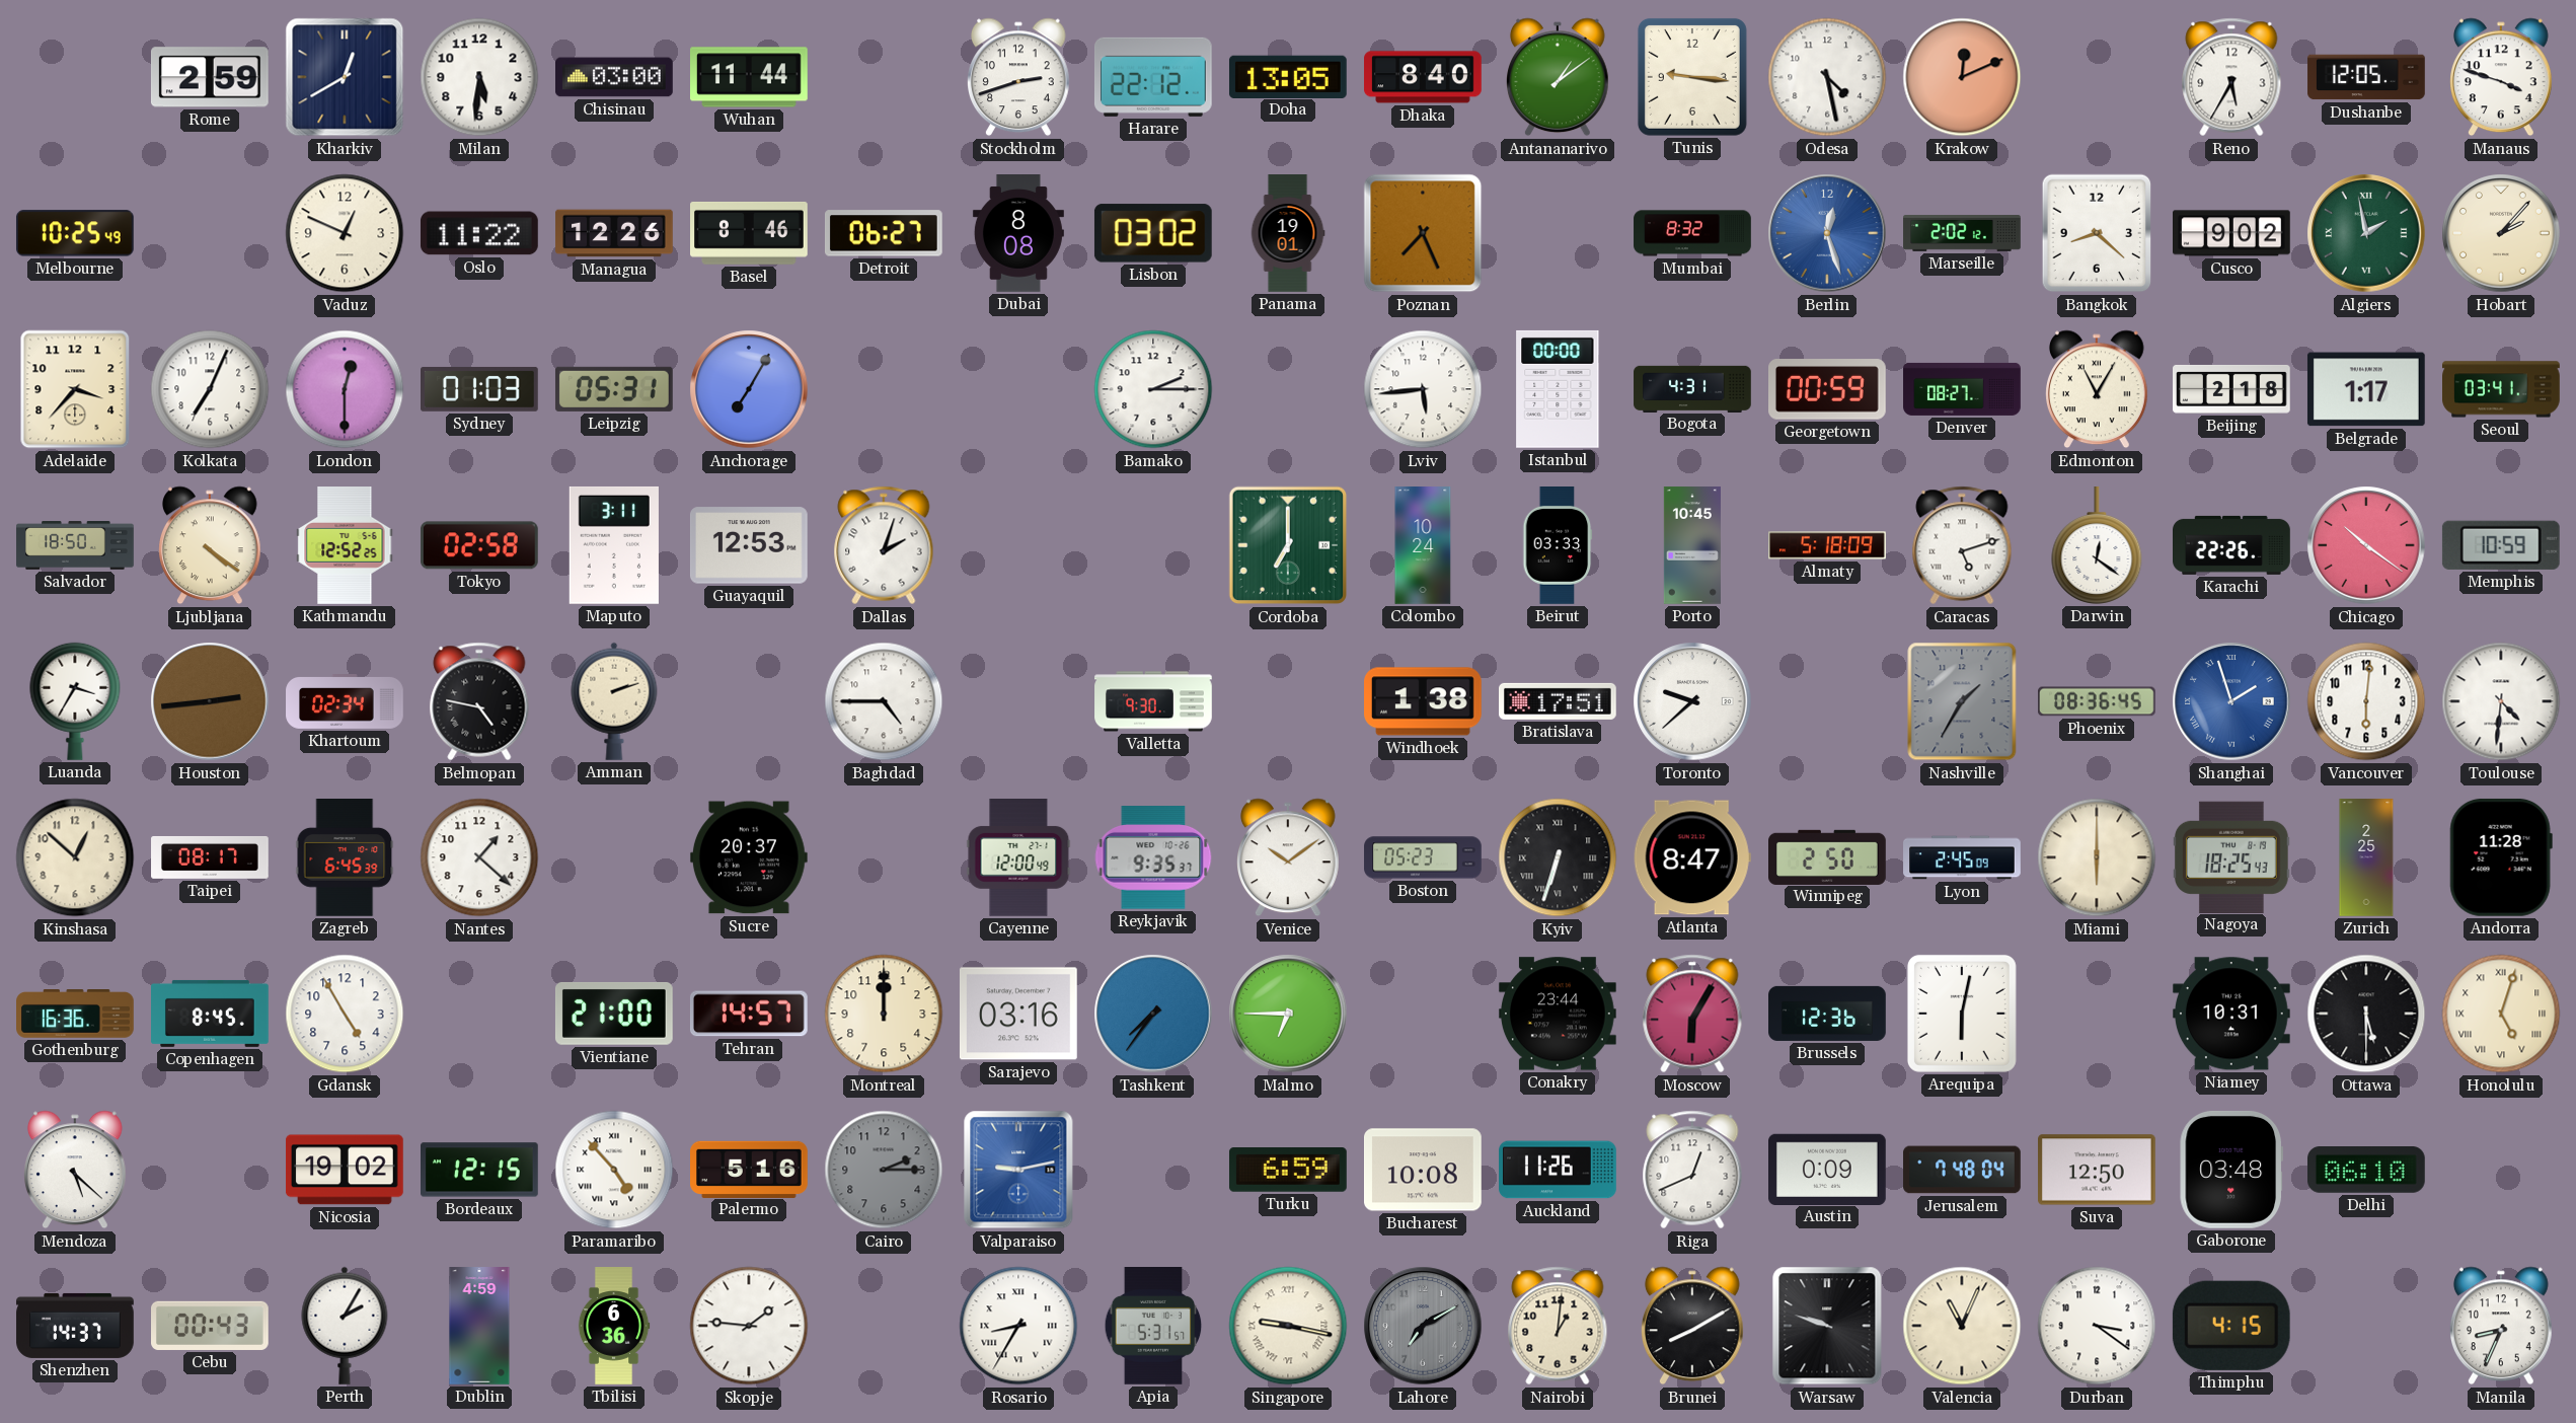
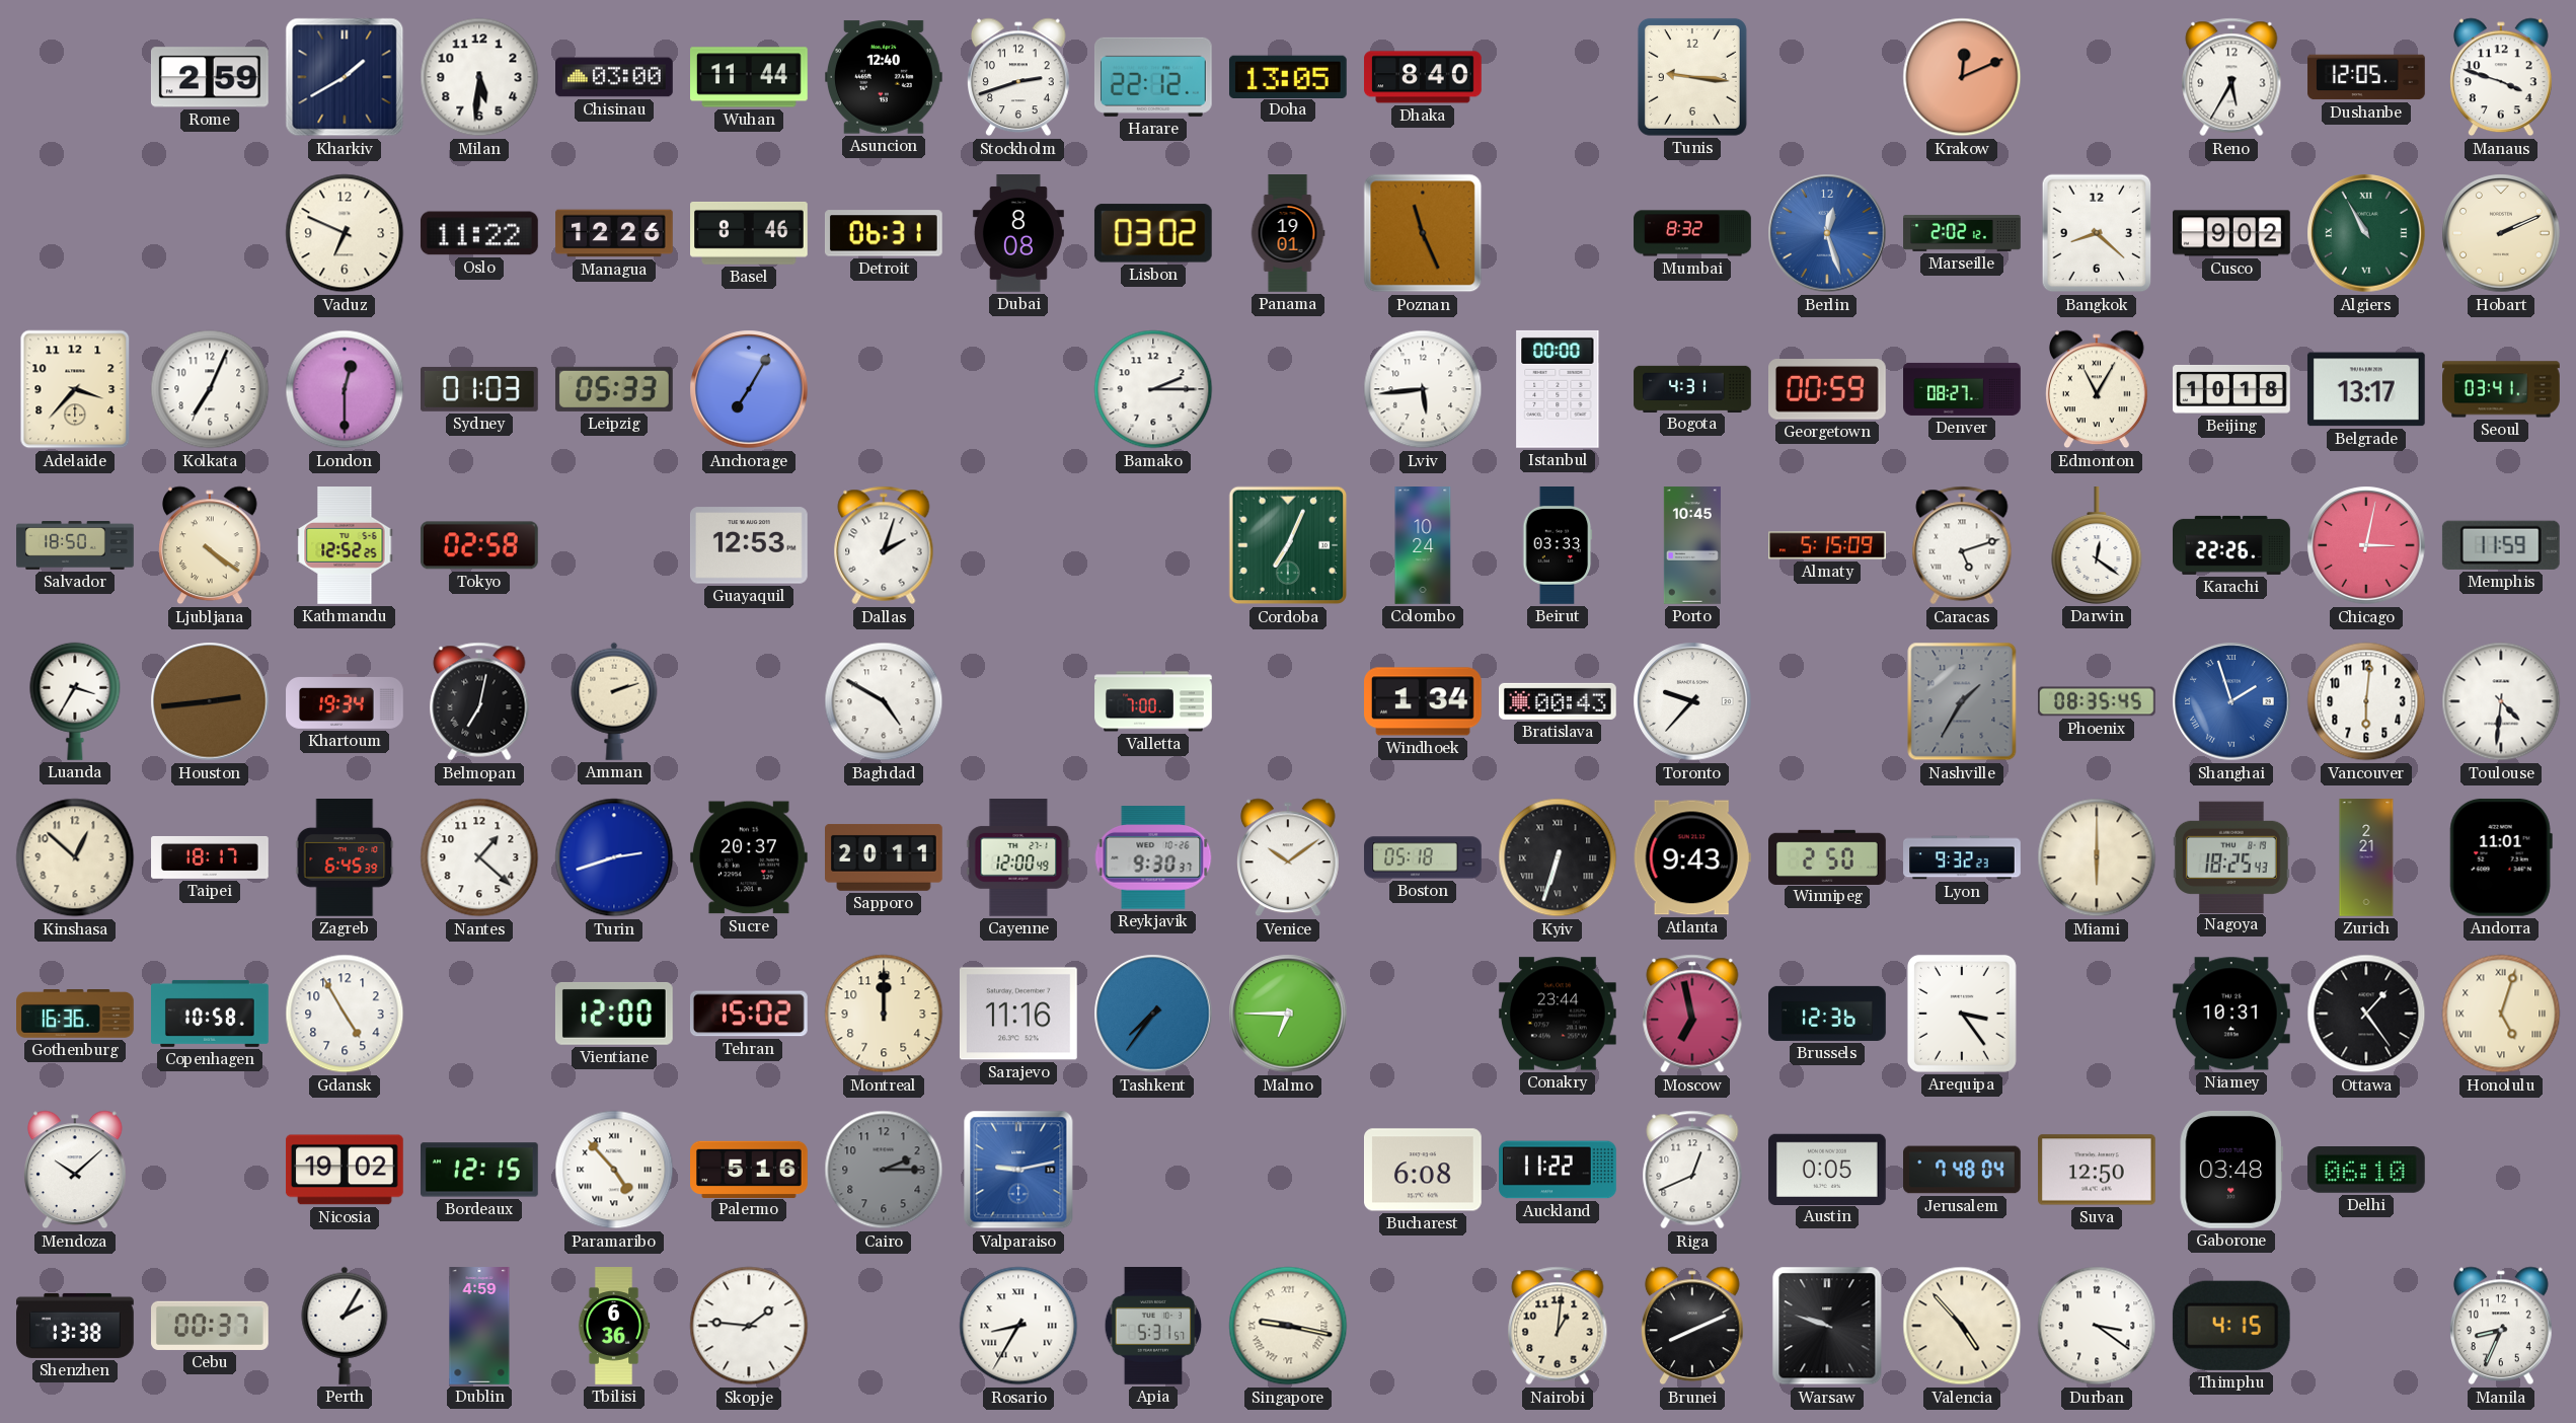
Kharkiv: 12:40 -> 1:40
Asuncion: none -> 12:40
Antananarivo: 1:09 -> none
Odesa: 4:28 -> none
Melbourne: 10:25 -> none
Vaduz: 12:49 -> 6:49
Detroit: 06:27 -> 06:31
Poznan: 7:26 -> 11:26
Algiers: 1:58 -> 10:55
Hobart: 2:07 -> 2:11
Leipzig: 05:31 -> 05:33
Beijing: 2:18 -> 10:18
Belgrade: 1:17 -> 13:17
Maputo: 3:11 -> none
Cordoba: 7:00 -> 7:04
Almaty: 5:18 -> 5:15
Chicago: 10:21 -> 3:02
Memphis: 10:59 -> 11:59
Khartoum: 02:34 -> 19:34
Belmopan: 4:47 -> 7:02
Baghdad: 4:45 -> 4:50
Valletta: 9:30 -> 7:00
Windhoek: 1:38 -> 1:34
Bratislava: 17:51 -> 00:43
Toronto: 9:38 -> 9:37
Phoenix: 08:36 -> 08:35
Taipei: 08:17 -> 18:17
Turin: none -> 2:42
Sapporo: none -> 20:11
Reykjavik: 9:35 -> 9:30
Boston: 05:23 -> 05:18
Atlanta: 8:47 -> 9:43
Lyon: 2:45 -> 9:32
Zurich: 2:25 -> 2:21
Andorra: 11:28 -> 11:01
Copenhagen: 8:45 -> 10:58
Vientiane: 21:00 -> 12:00
Tehran: 14:57 -> 15:02
Sarajevo: 03:16 -> 11:16
Moscow: 6:05 -> 6:58
Arequipa: 6:02 -> 3:24
Ottawa: 5:30 -> 1:24
Mendoza: 5:22 -> 10:08
Turku: 6:59 -> none
Bucharest: 10:08 -> 6:08
Auckland: 11:26 -> 11:22
Austin: 0:09 -> 0:05
Shenzhen: 14:37 -> 13:38
Cebu: 00:43 -> 00:37
Lahore: 7:10 -> none
Brunei: 8:10 -> 8:11
Valencia: 11:04 -> 4:53
